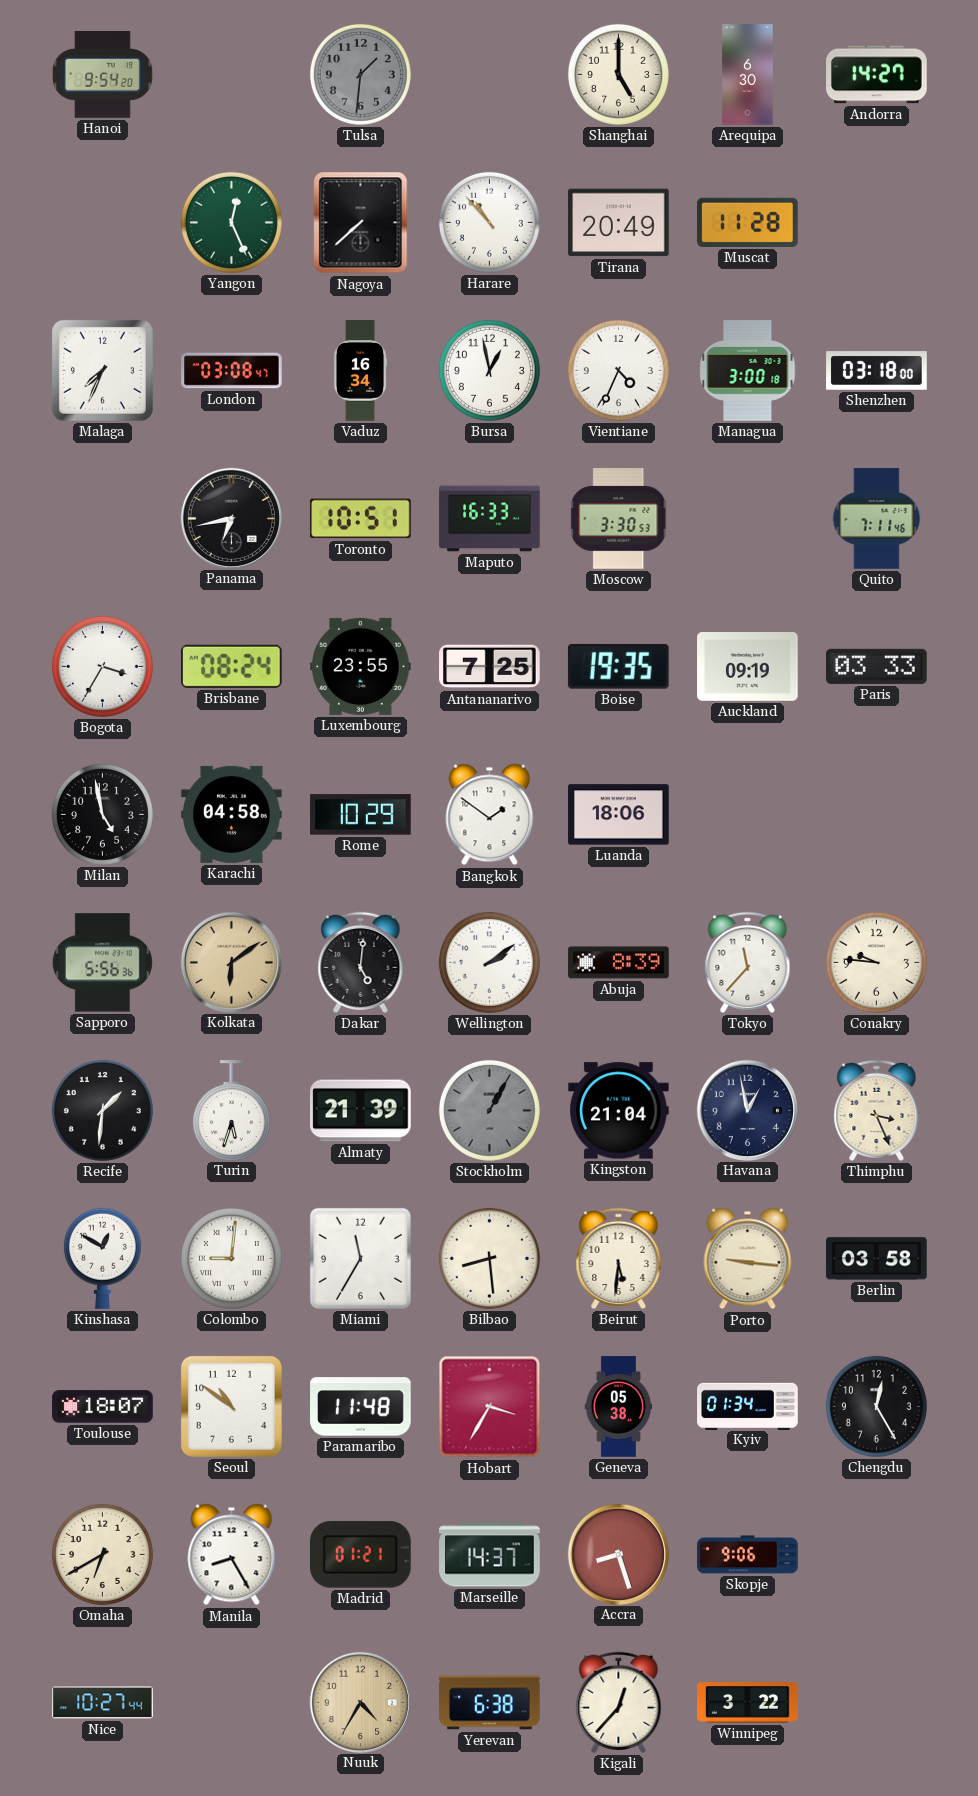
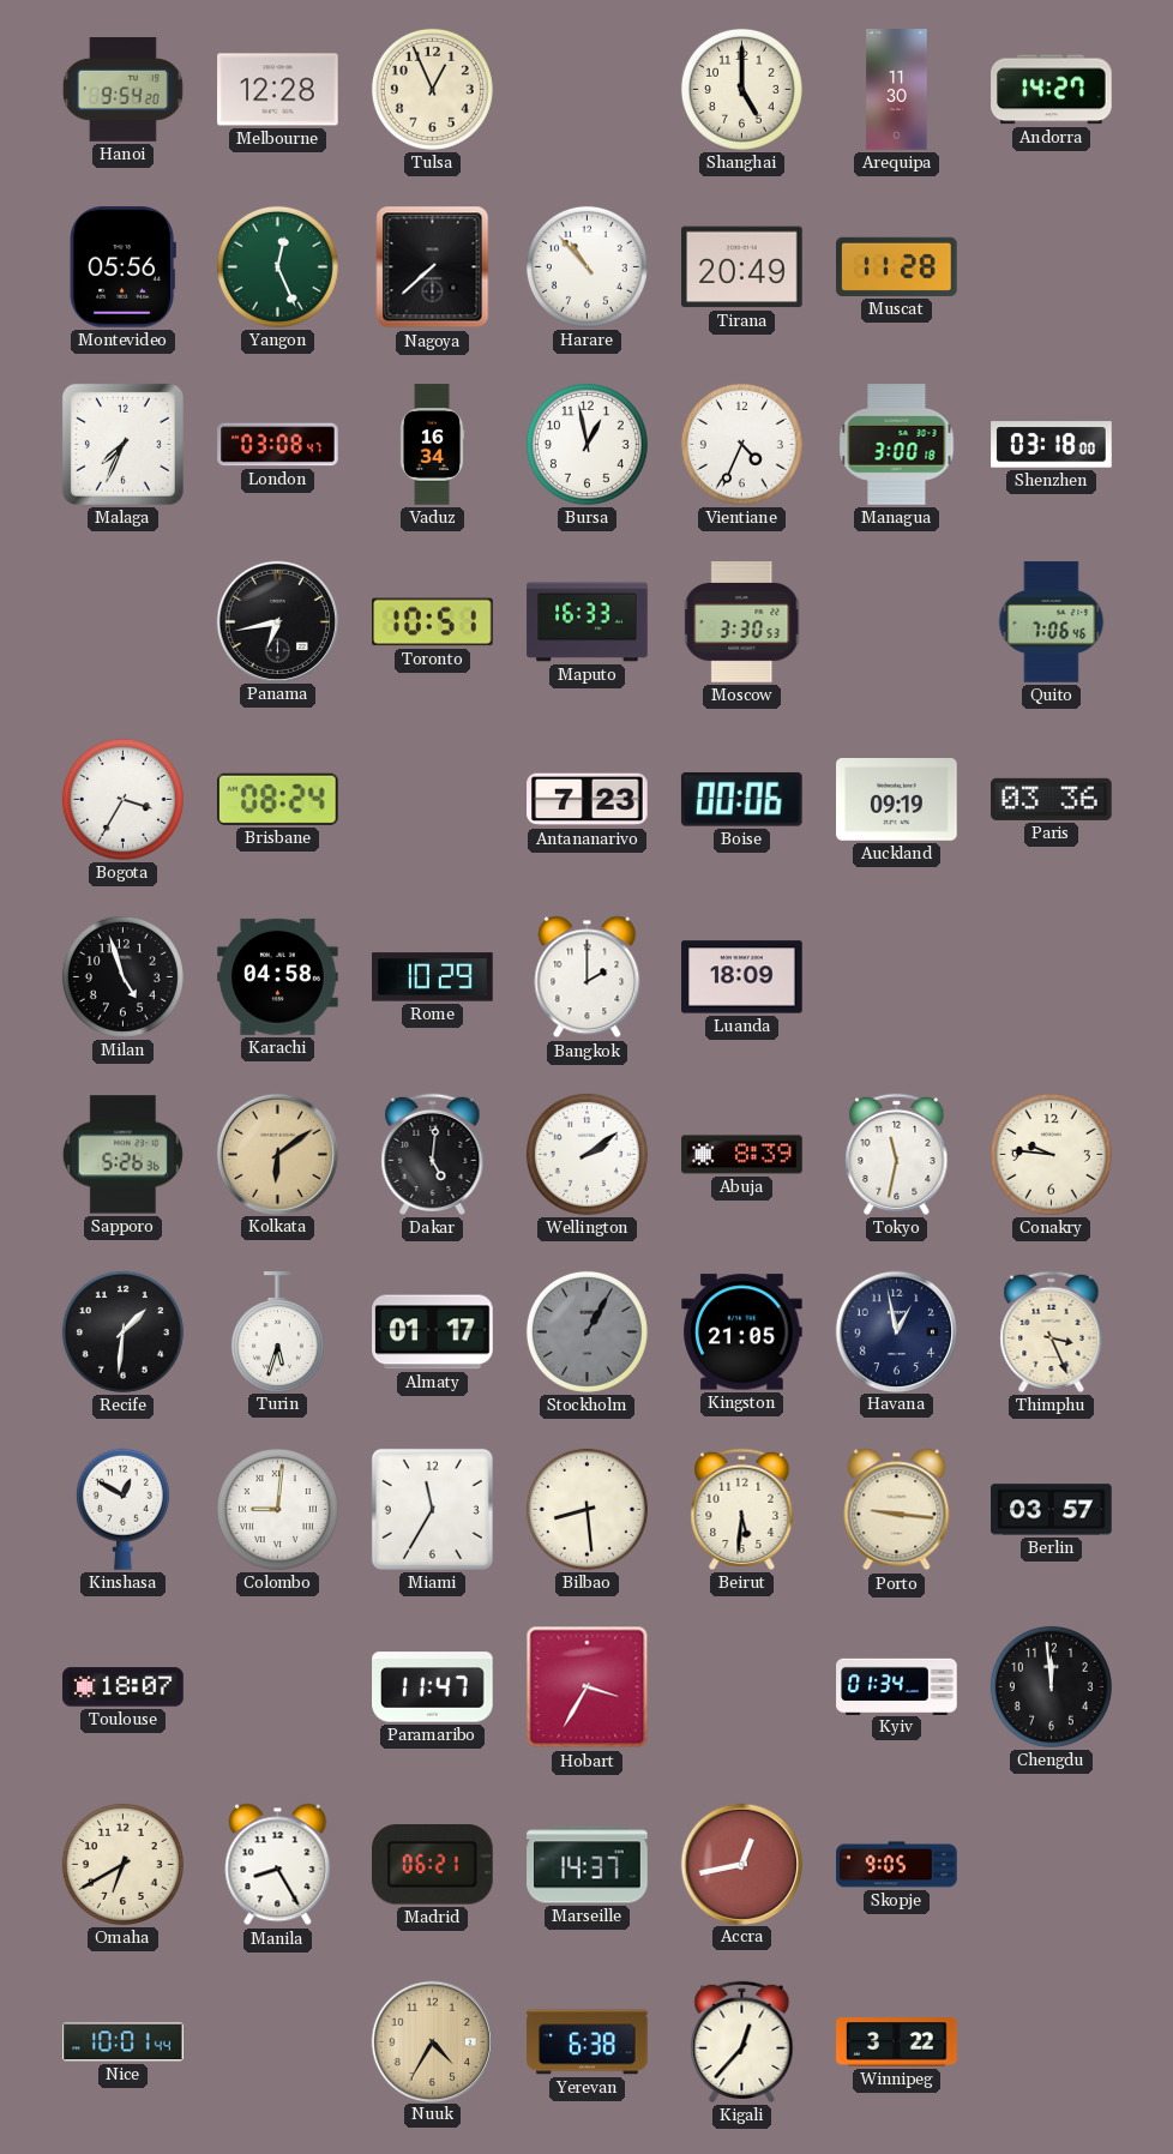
Melbourne: none -> 12:28
Tulsa: 1:31 -> 12:56
Tulsa dial: grey -> cream
Arequipa: 6:30 -> 11:30
Montevideo: none -> 05:56
Quito: 7:11 -> 7:06
Luxembourg: 23:55 -> none
Antananarivo: 7:25 -> 7:23
Boise: 19:35 -> 00:06
Paris: 03:33 -> 03:36
Milan: 4:58 -> 4:57
Bangkok: 1:51 -> 2:00
Luanda: 18:06 -> 18:09
Sapporo: 5:56 -> 5:26
Tokyo: 11:37 -> 11:32
Almaty: 21:39 -> 01:17
Kingston: 21:04 -> 21:05
Berlin: 03:58 -> 03:57
Seoul: 10:51 -> none
Paramaribo: 11:48 -> 11:47
Geneva: 05:38 -> none
Chengdu: 12:25 -> 11:59
Madrid: 01:21 -> 06:21
Accra: 8:27 -> 12:43
Skopje: 9:06 -> 9:05
Nice: 10:27 -> 10:01
